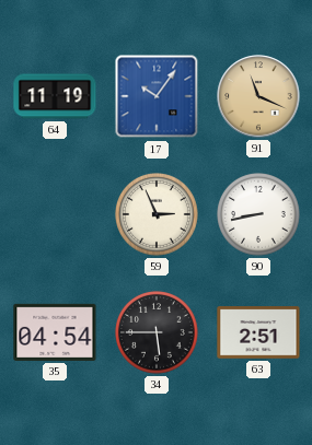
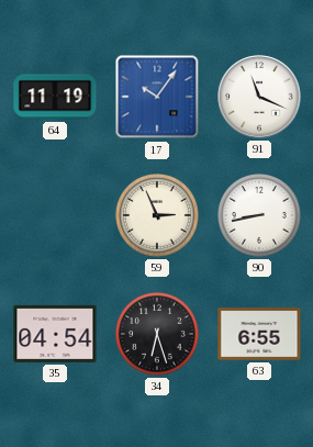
91 dial: champagne -> white
34: 5:45 -> 6:27
63: 2:51 -> 6:55
